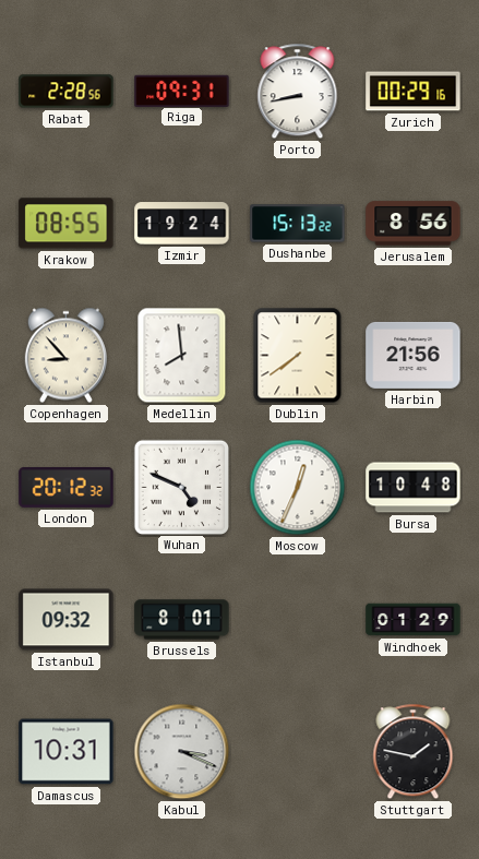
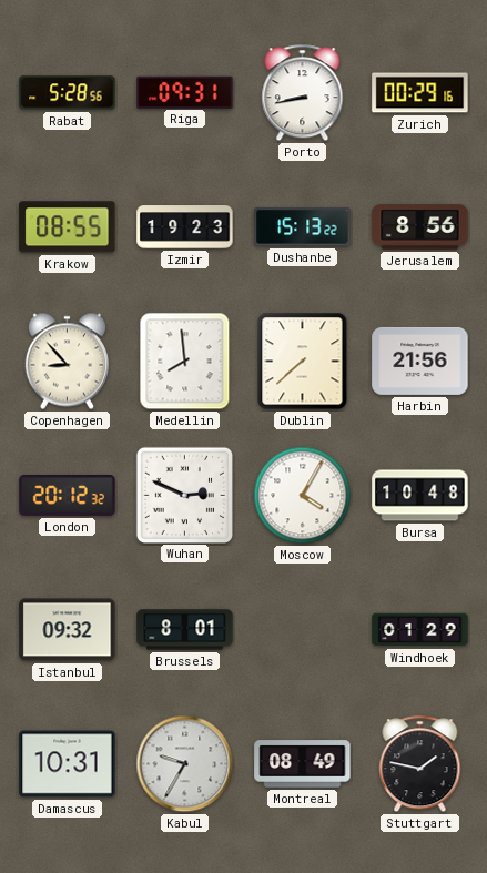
Rabat: 2:28 -> 5:28
Izmir: 19:24 -> 19:23
Dublin: 7:39 -> 7:38
Wuhan: 4:49 -> 2:49
Moscow: 12:34 -> 4:05
Kabul: 3:19 -> 9:35
Montreal: none -> 08:49
